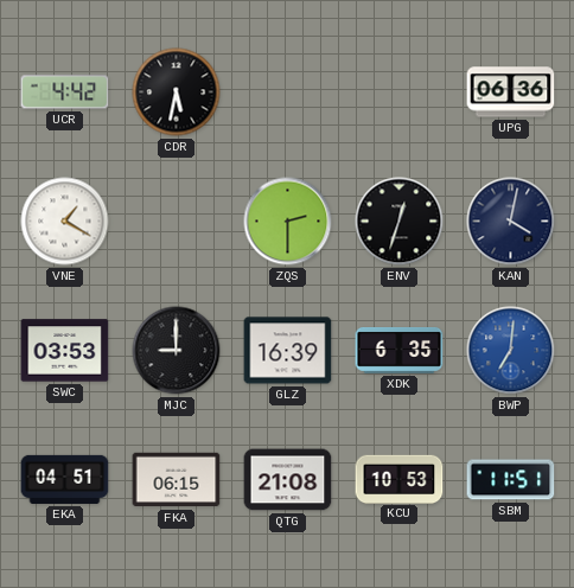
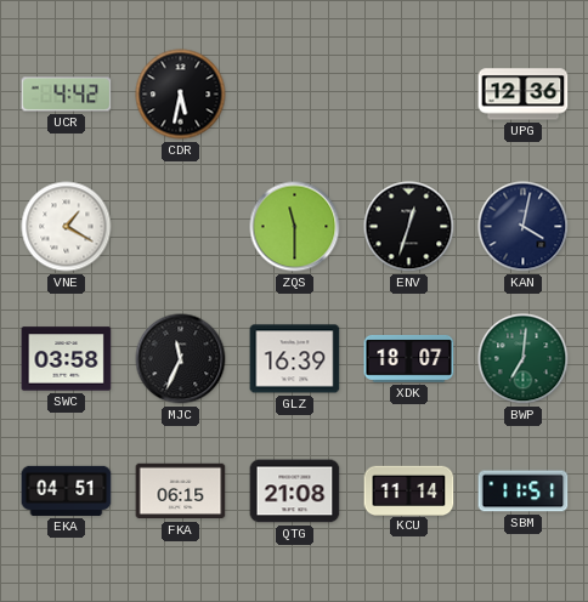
UPG: 06:36 -> 12:36
ZQS: 2:30 -> 11:30
SWC: 03:53 -> 03:58
MJC: 9:00 -> 11:34
XDK: 6:35 -> 18:07
BWP dial: blue -> green
KCU: 10:53 -> 11:14
